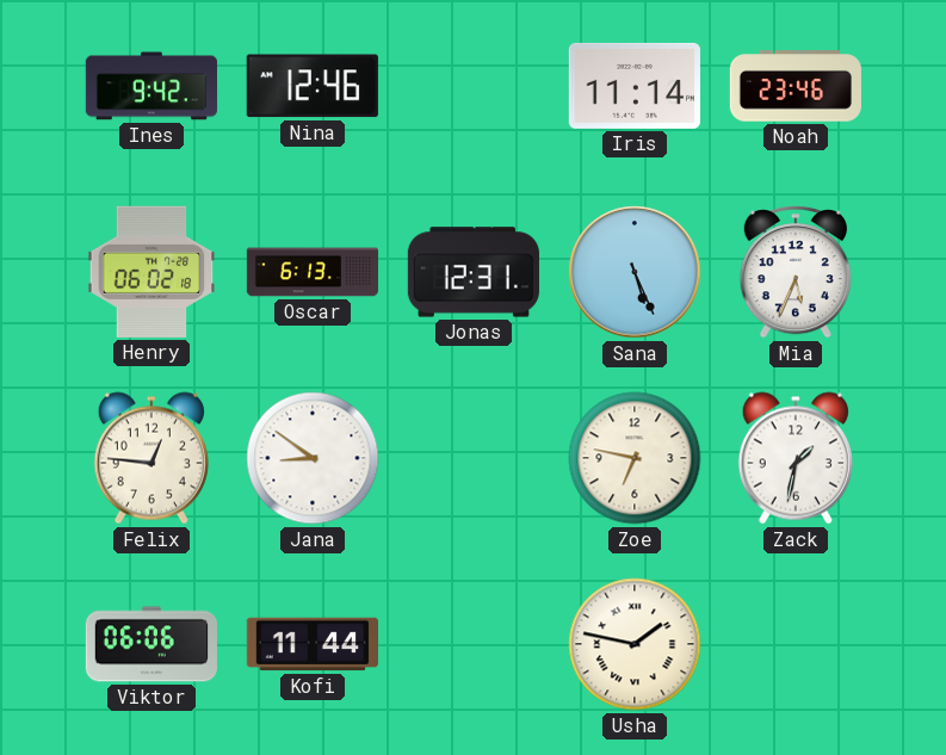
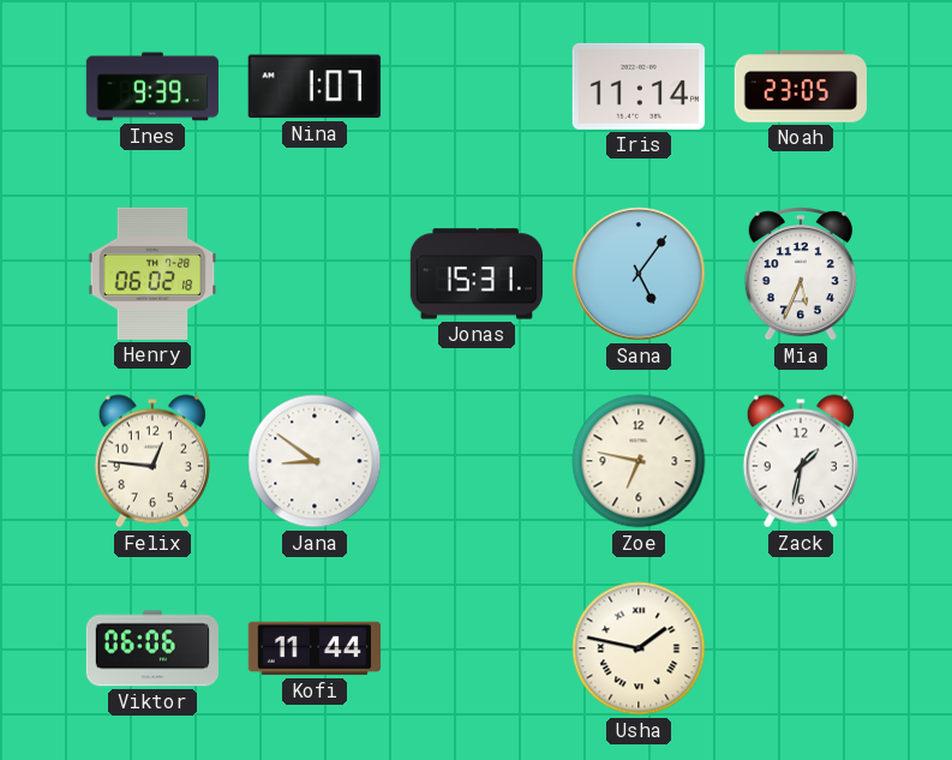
Ines: 9:42 -> 9:39
Nina: 12:46 -> 1:07
Noah: 23:46 -> 23:05
Oscar: 6:13 -> none
Jonas: 12:31 -> 15:31
Sana: 5:26 -> 5:06
